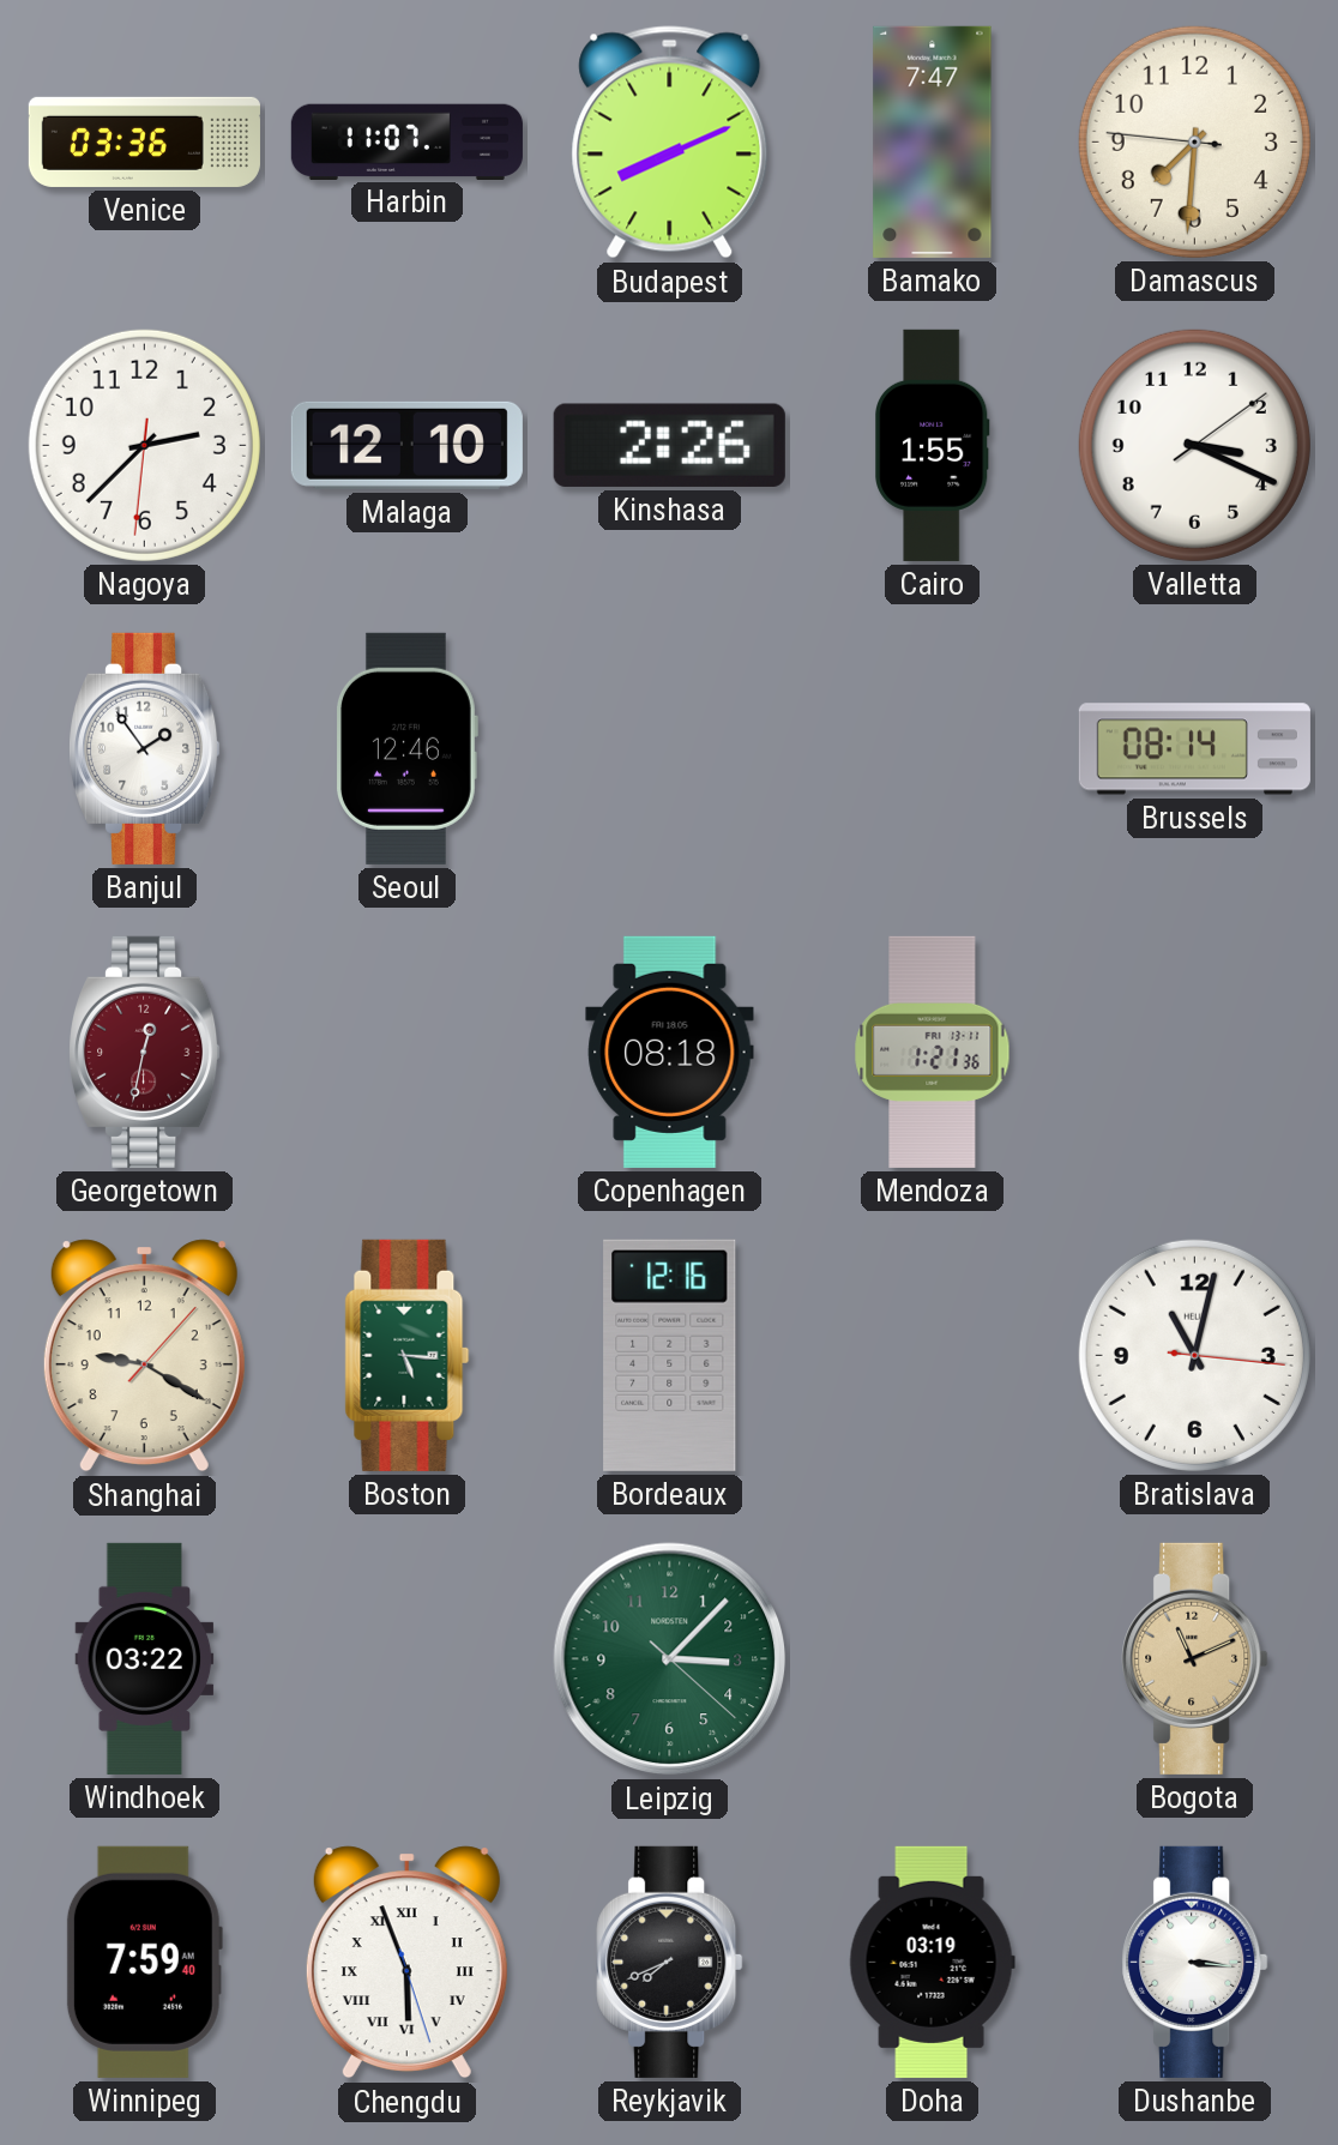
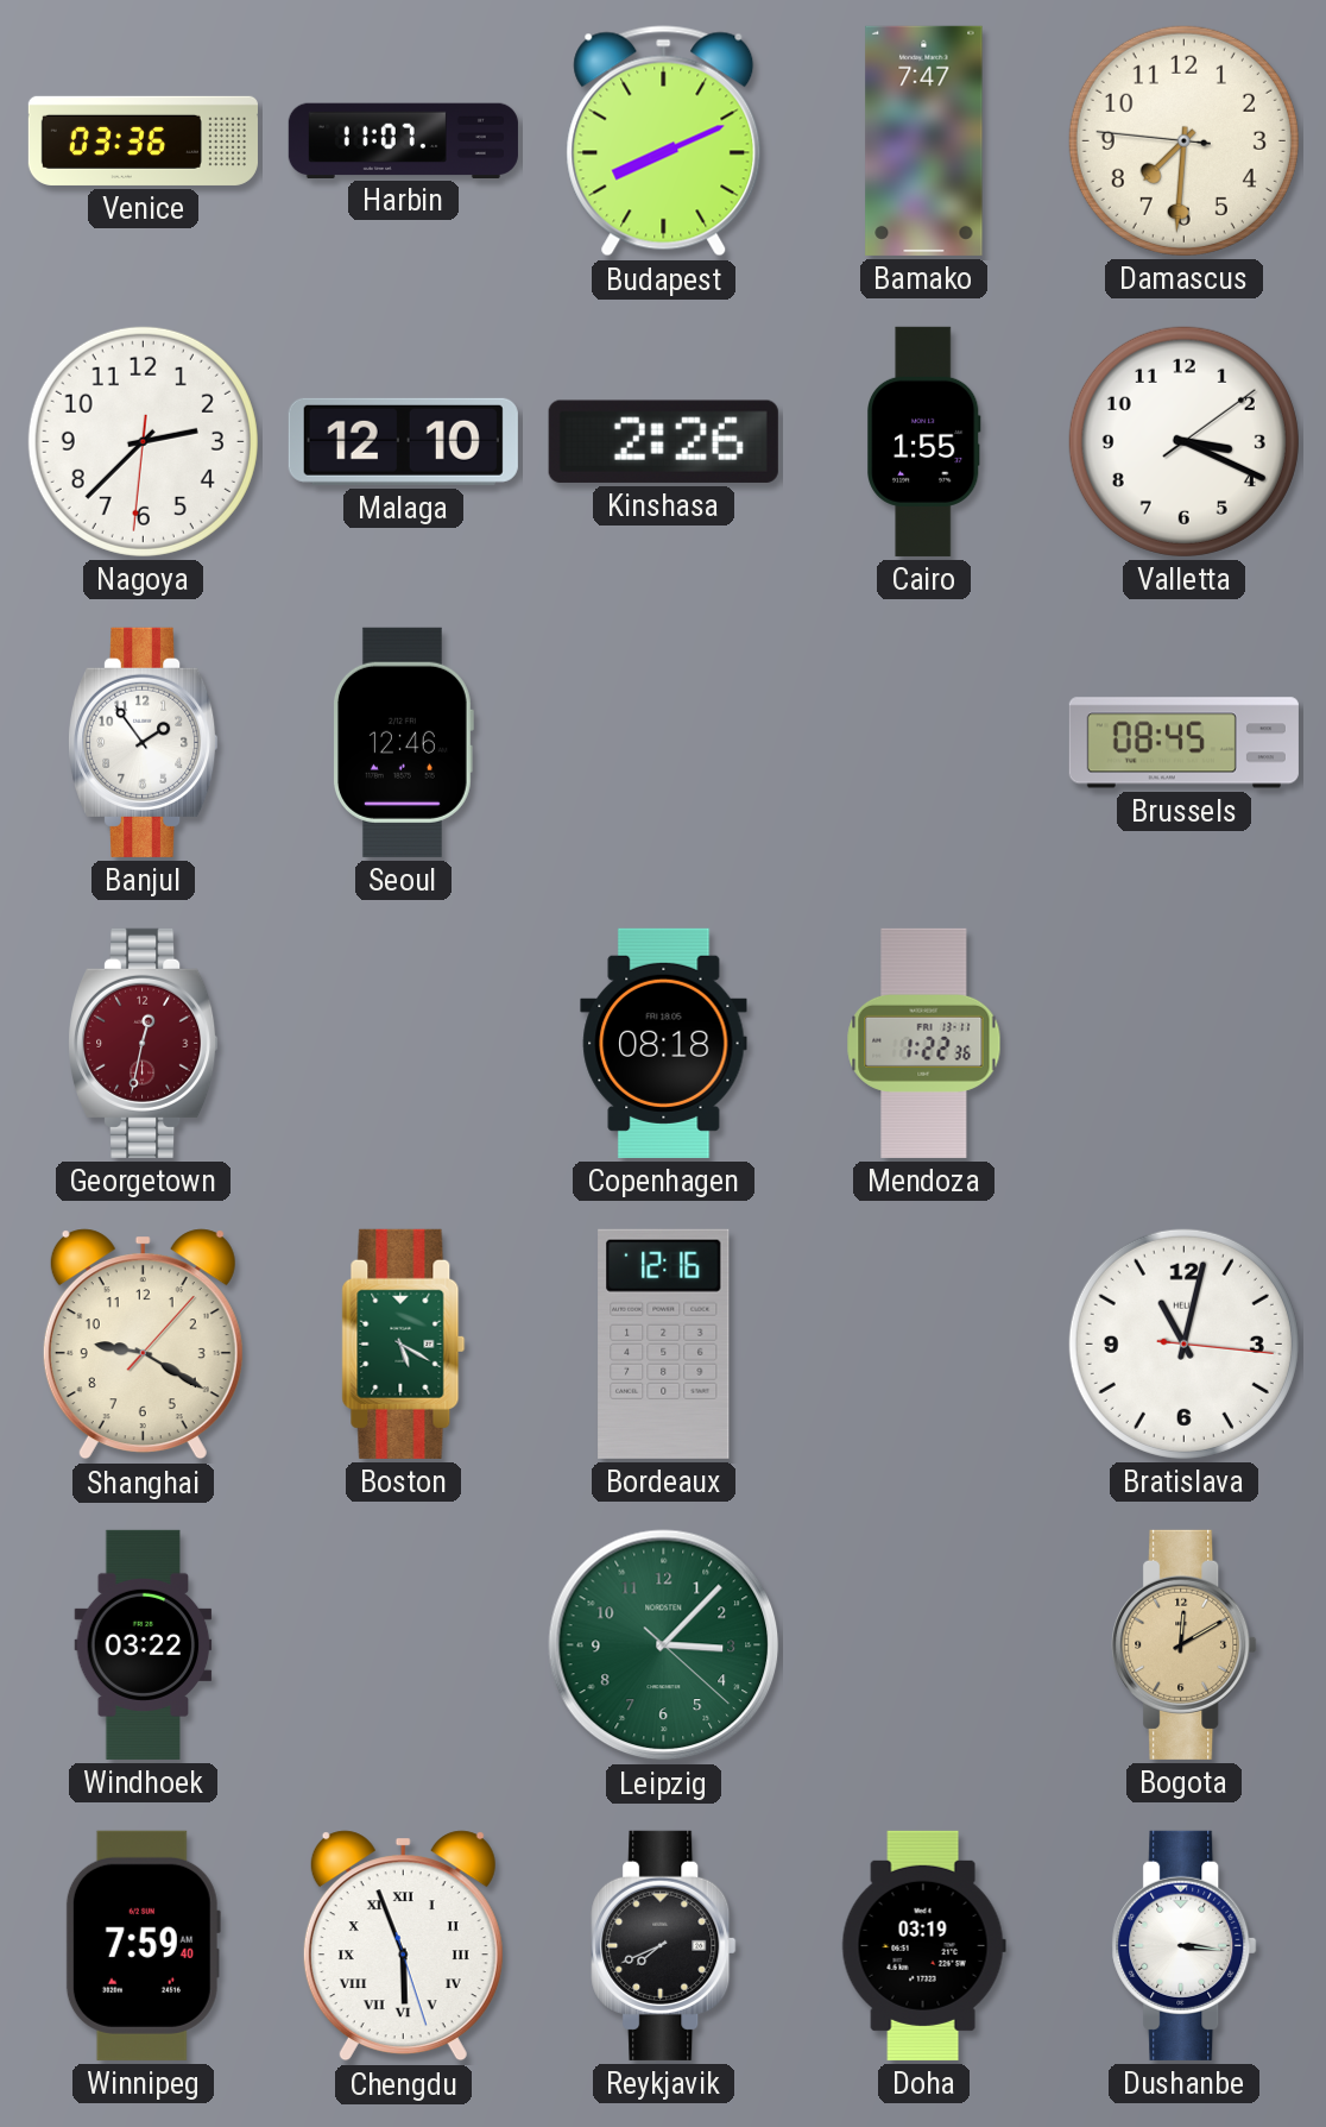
Brussels: 08:14 -> 08:45
Mendoza: 1:21 -> 1:22
Boston: 5:16 -> 5:20
Bogota: 11:11 -> 12:10
